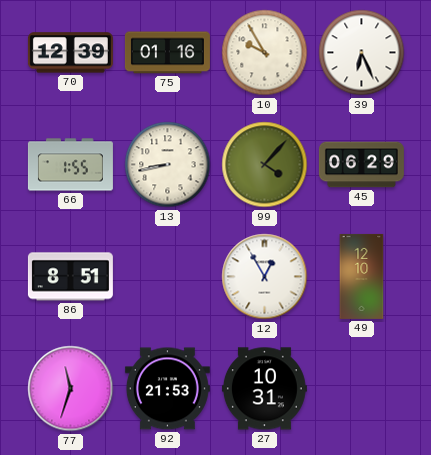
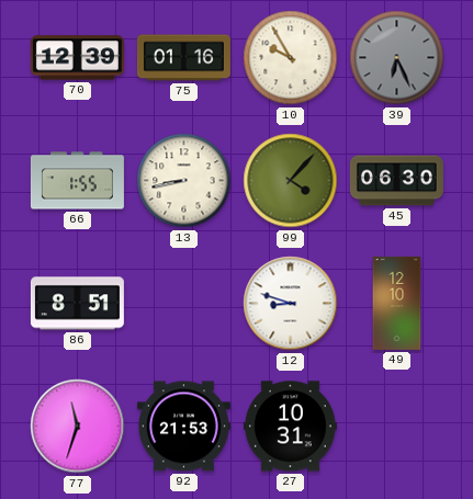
39 dial: white -> grey
45: 06:29 -> 06:30
12: 12:55 -> 8:48
